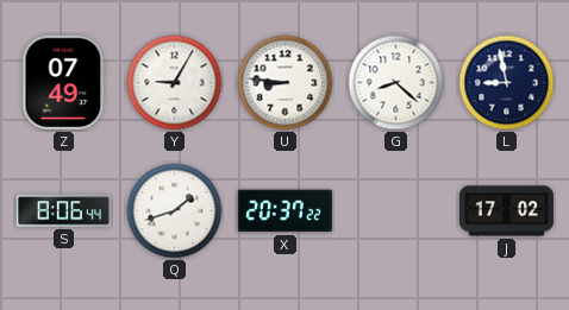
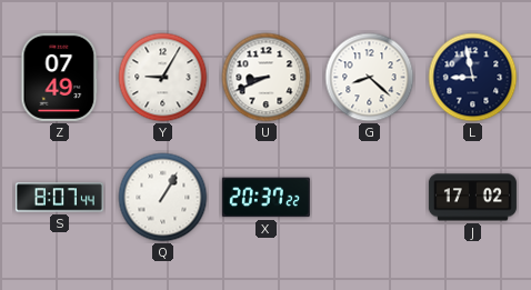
U: 8:46 -> 8:41
S: 8:06 -> 8:07
Q: 1:42 -> 1:05
